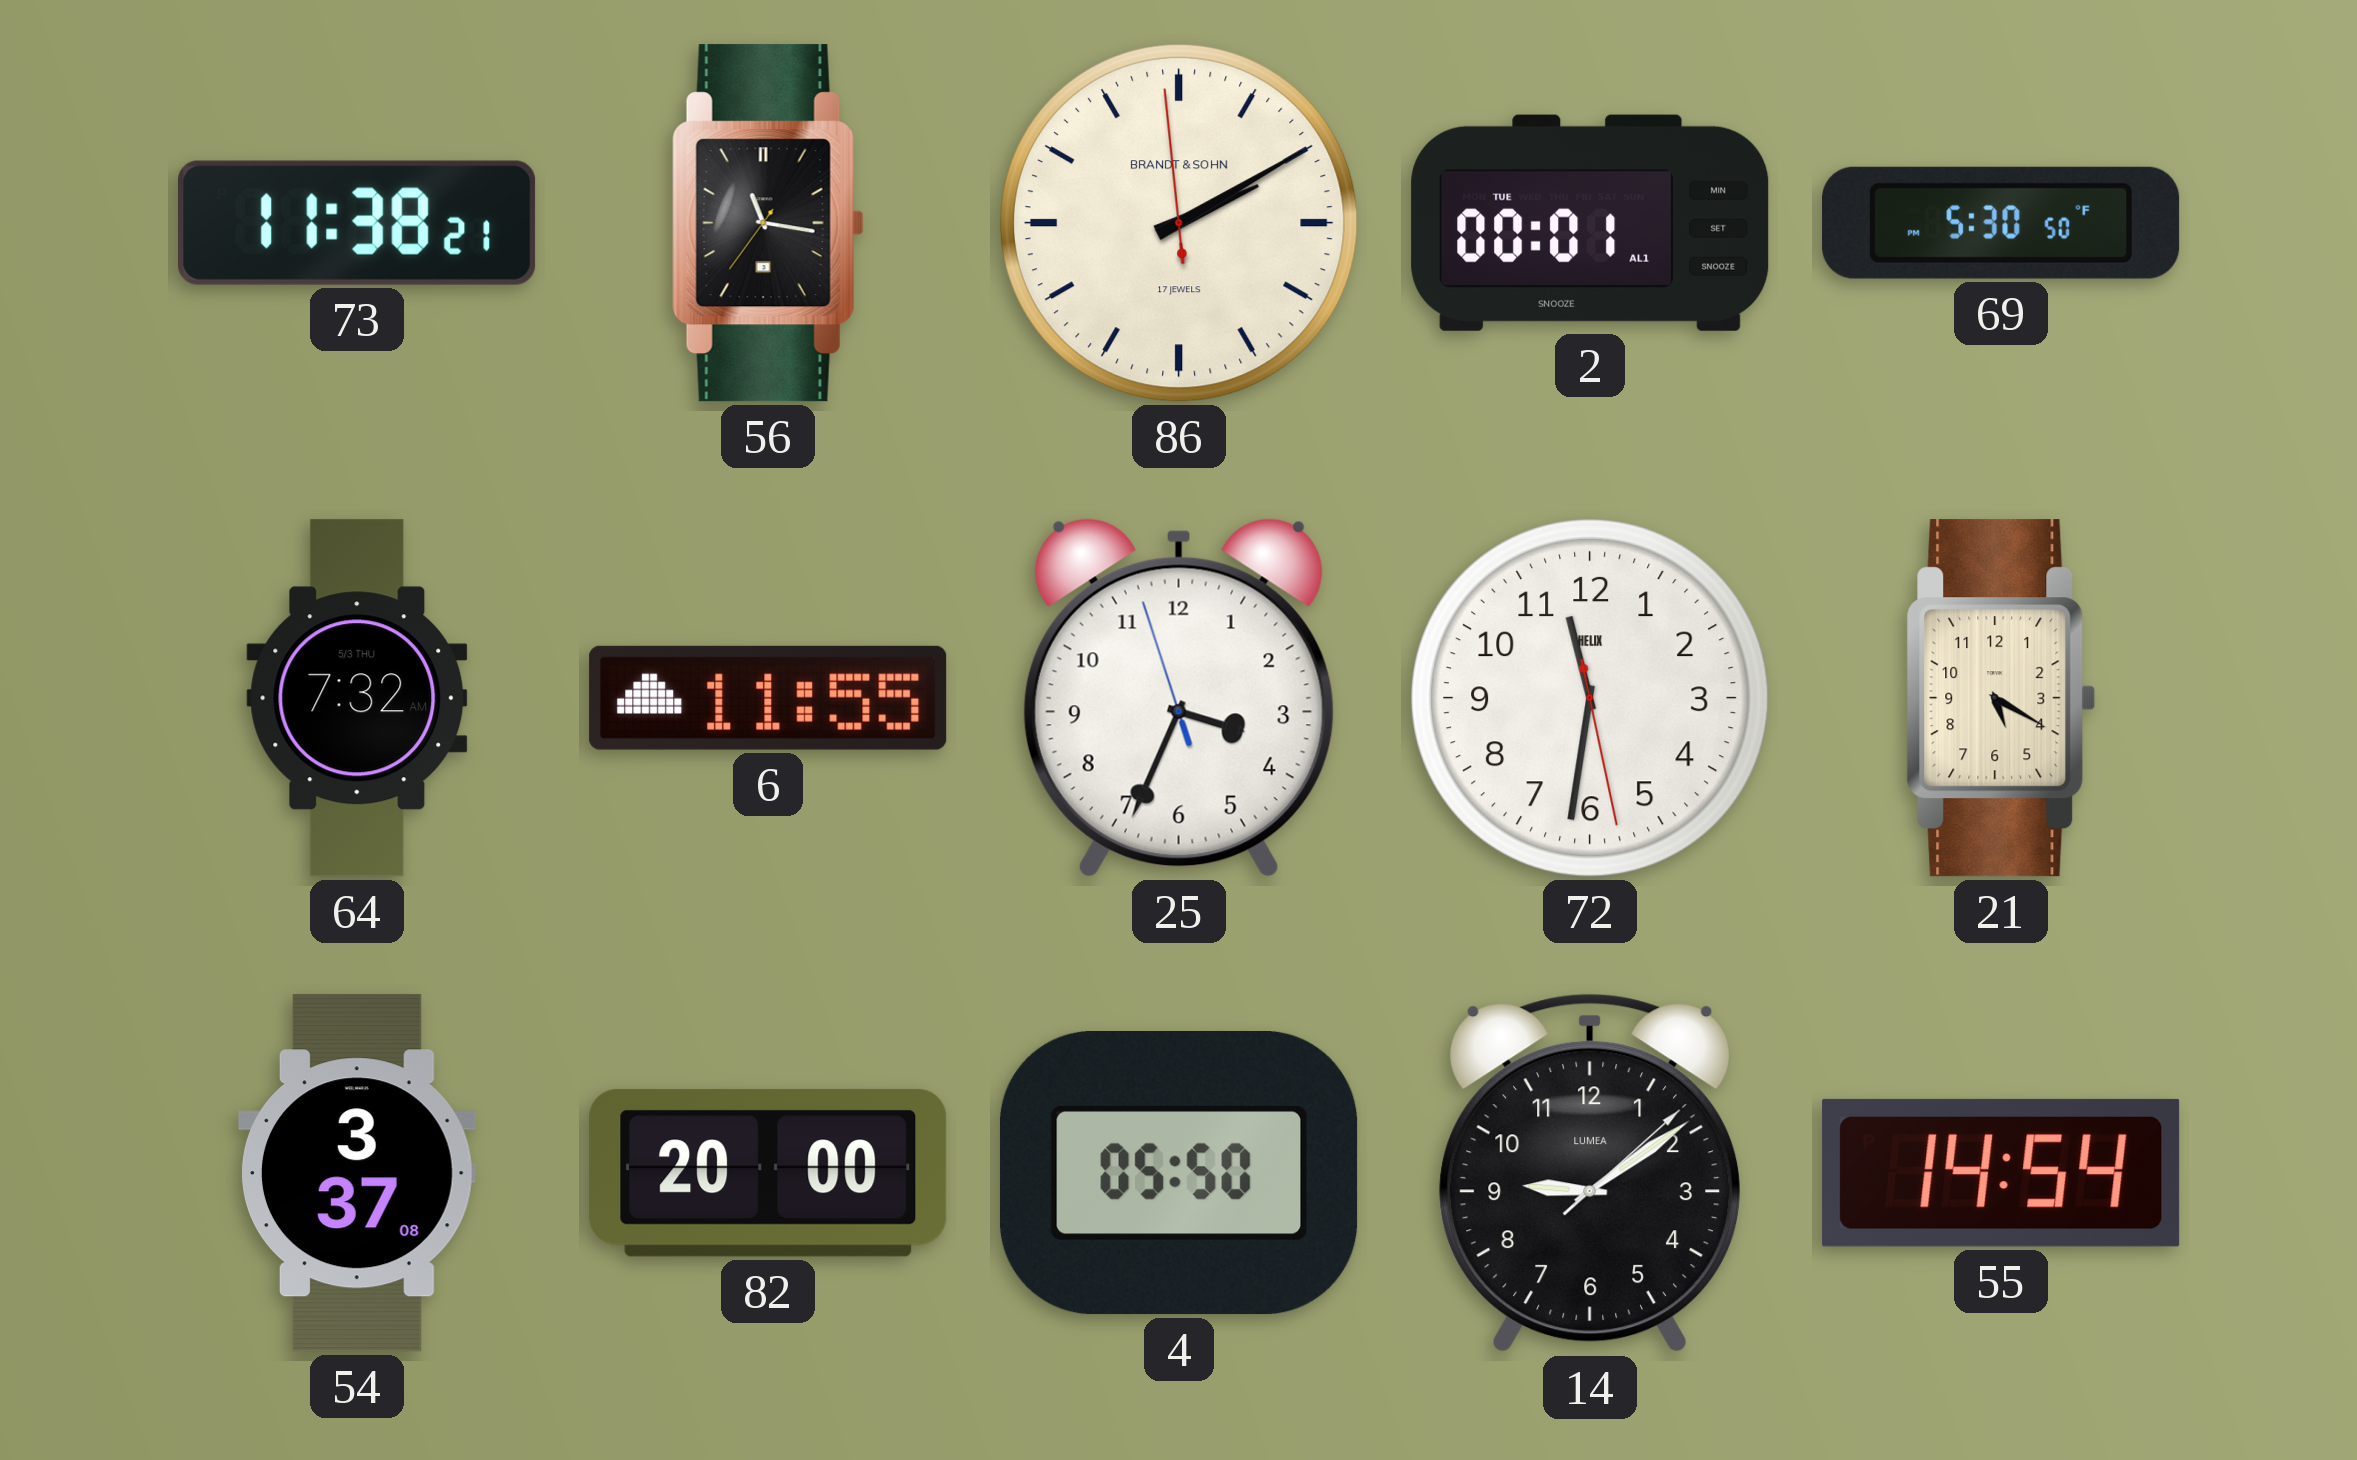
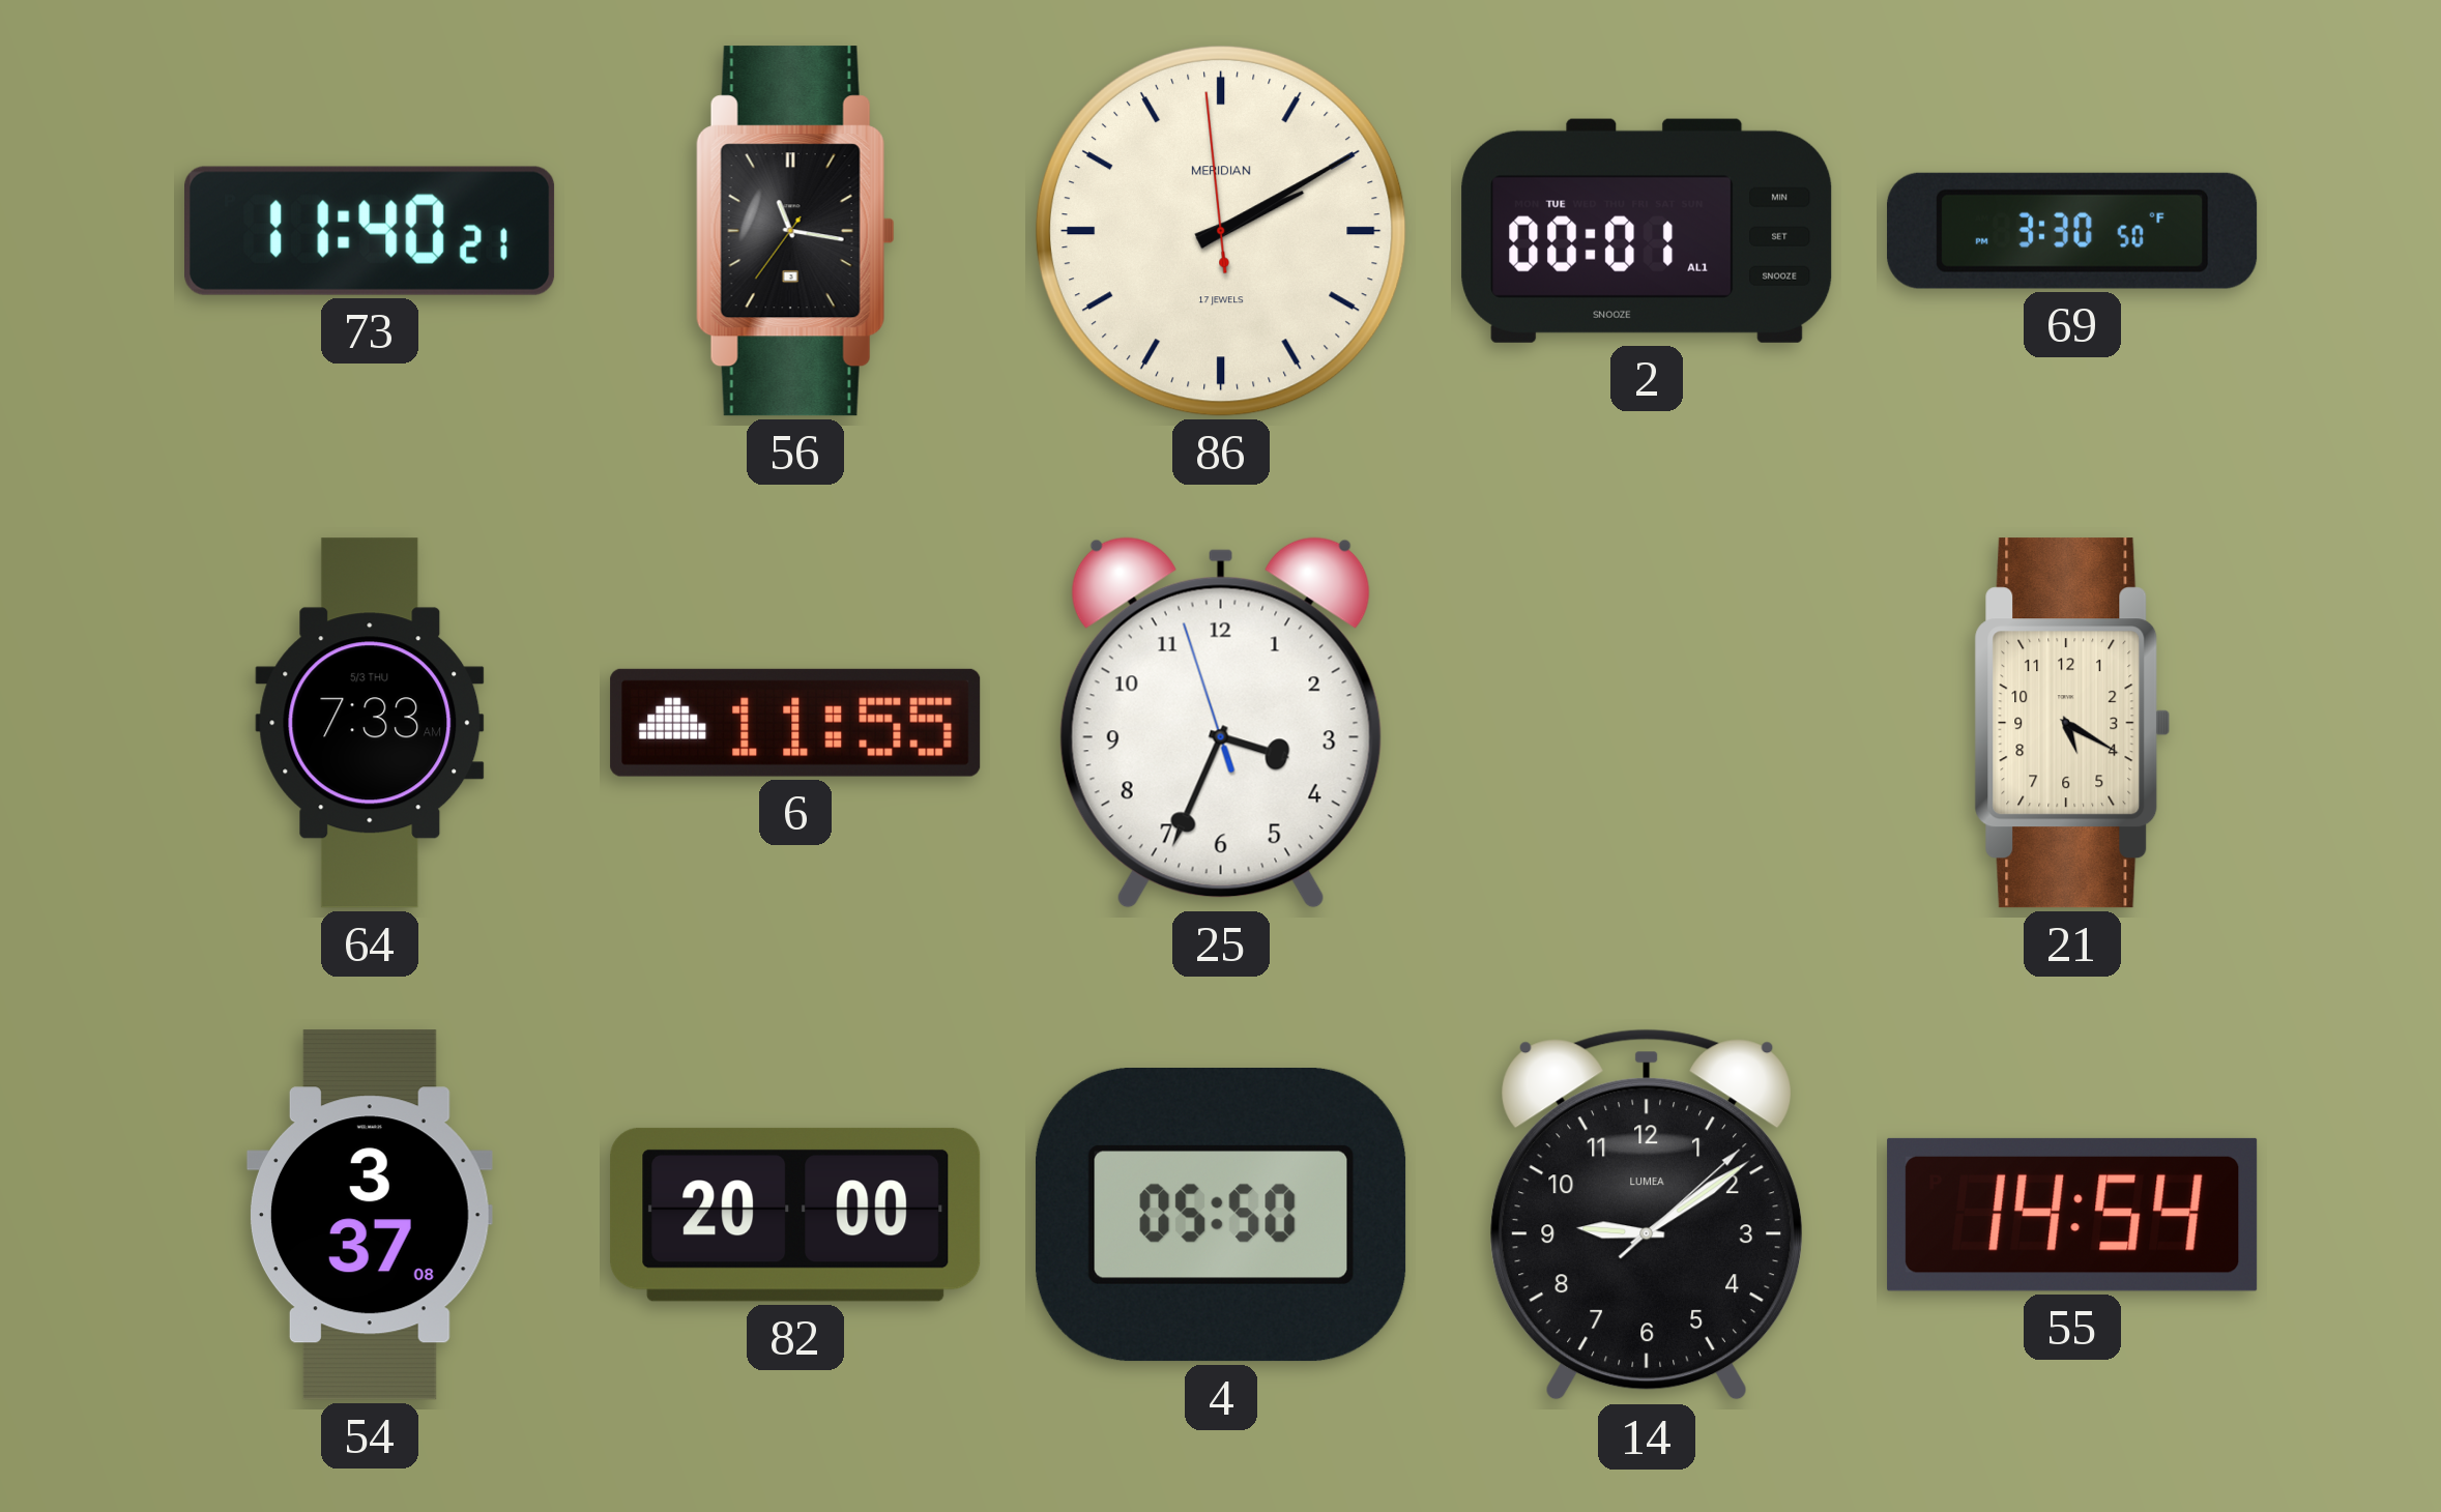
73: 11:38 -> 11:40
86 brand: BRANDT & SOHN -> MERIDIAN
69: 5:30 -> 3:30
64: 7:32 -> 7:33
72: 11:31 -> none
